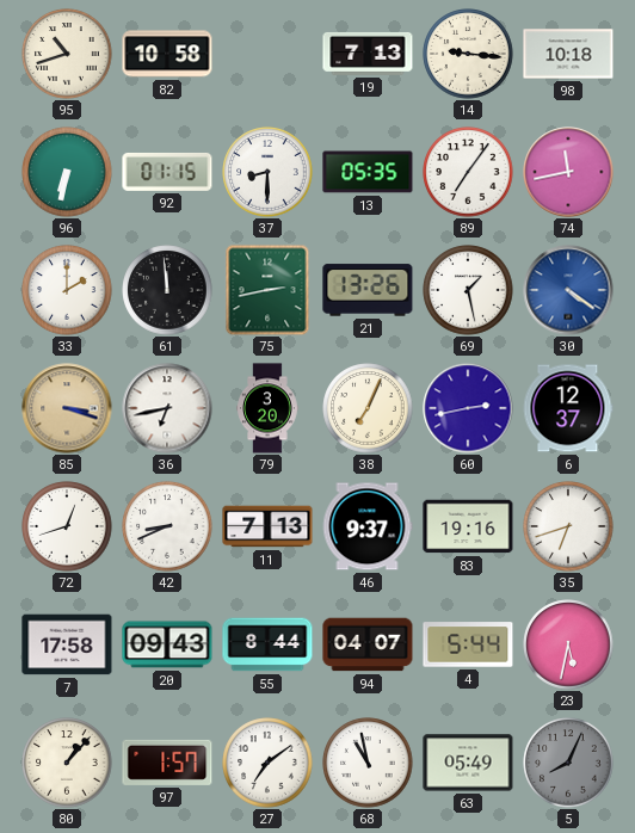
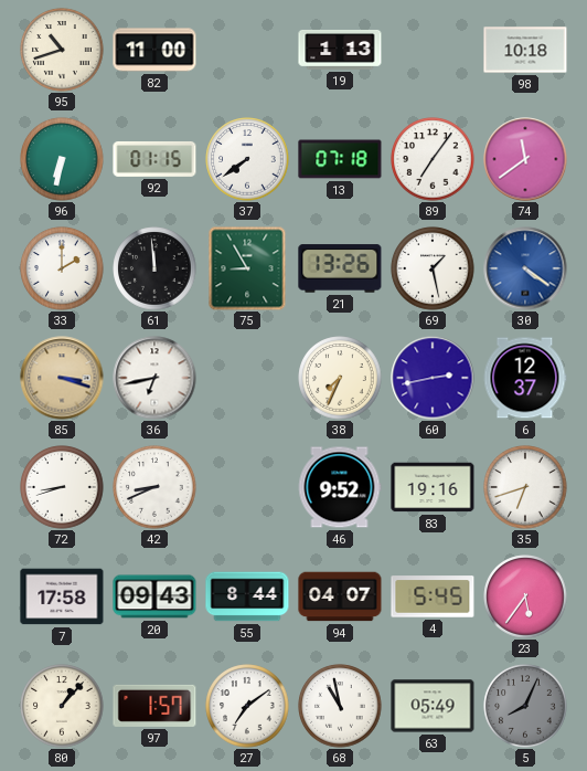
82: 10:58 -> 11:00
19: 7:13 -> 1:13
14: 9:16 -> none
37: 8:30 -> 7:39
13: 05:35 -> 07:18
74: 11:43 -> 11:39
75: 2:43 -> 8:55
79: 3:20 -> none
38: 7:04 -> 7:34
72: 12:42 -> 8:42
11: 7:13 -> none
46: 9:37 -> 9:52
4: 5:44 -> 5:45
23: 5:32 -> 5:36
